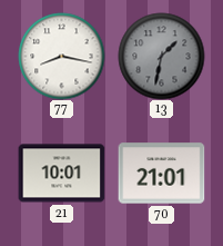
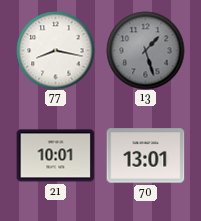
13: 1:32 -> 1:27
70: 21:01 -> 13:01
